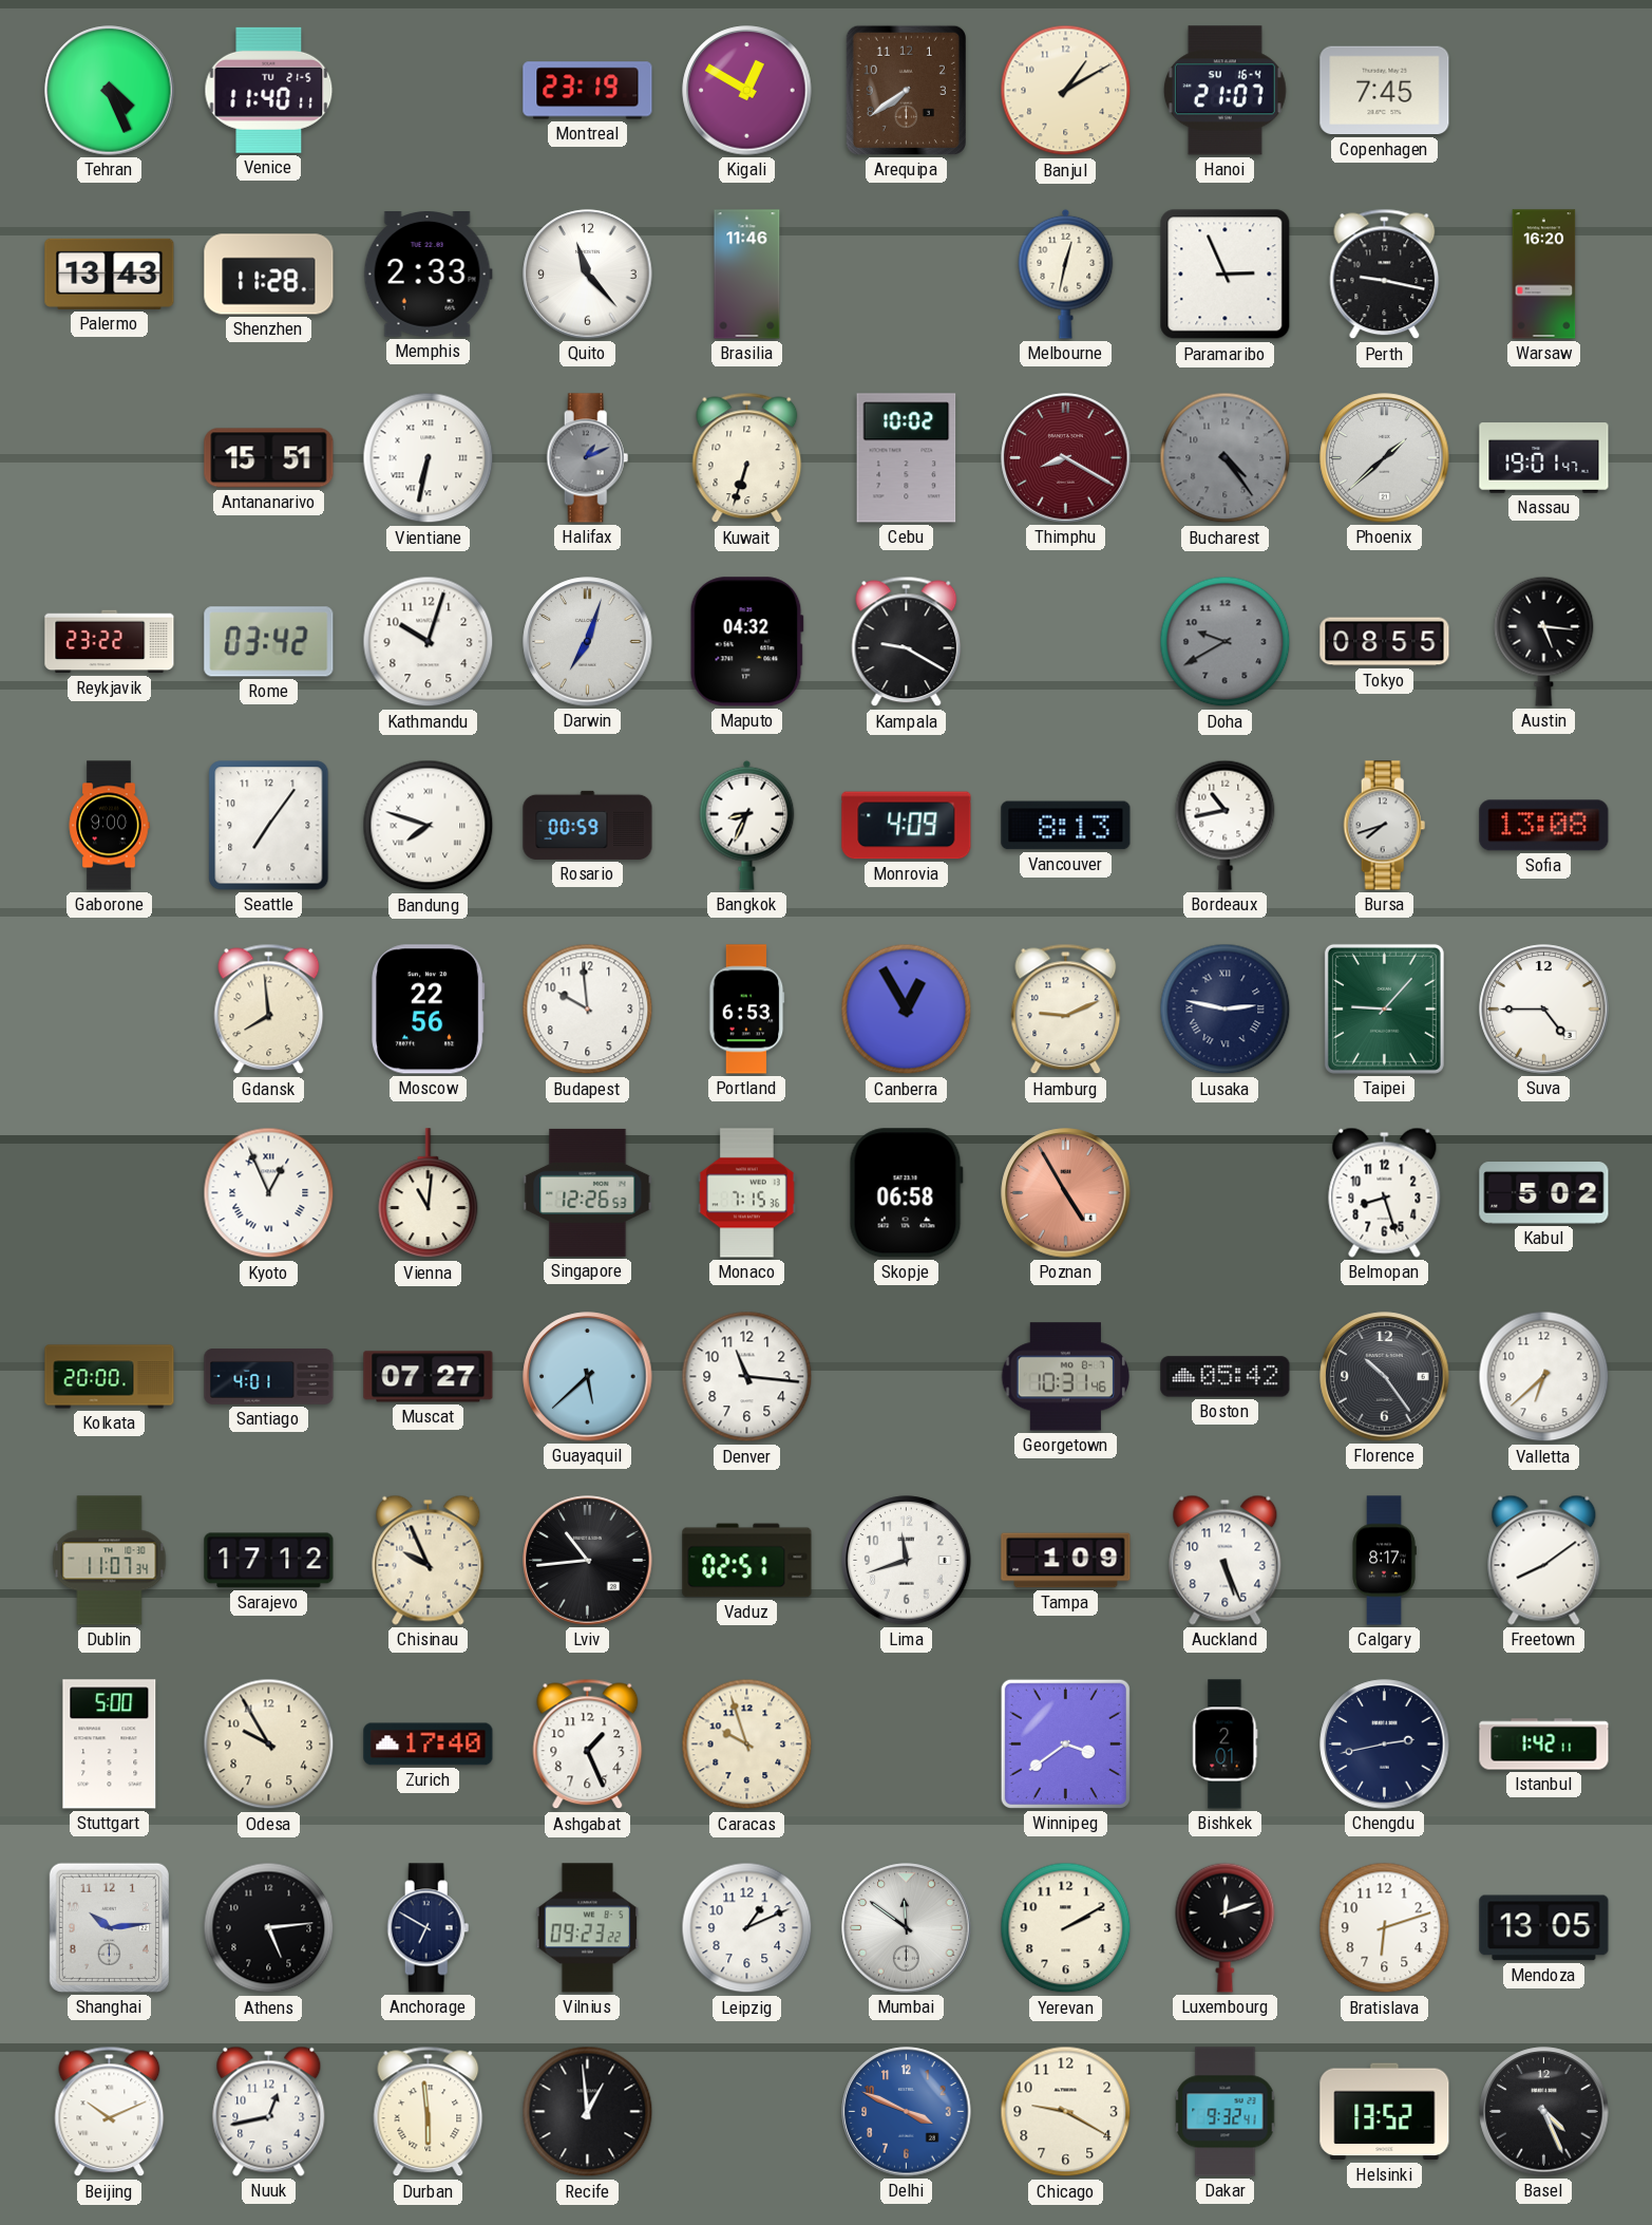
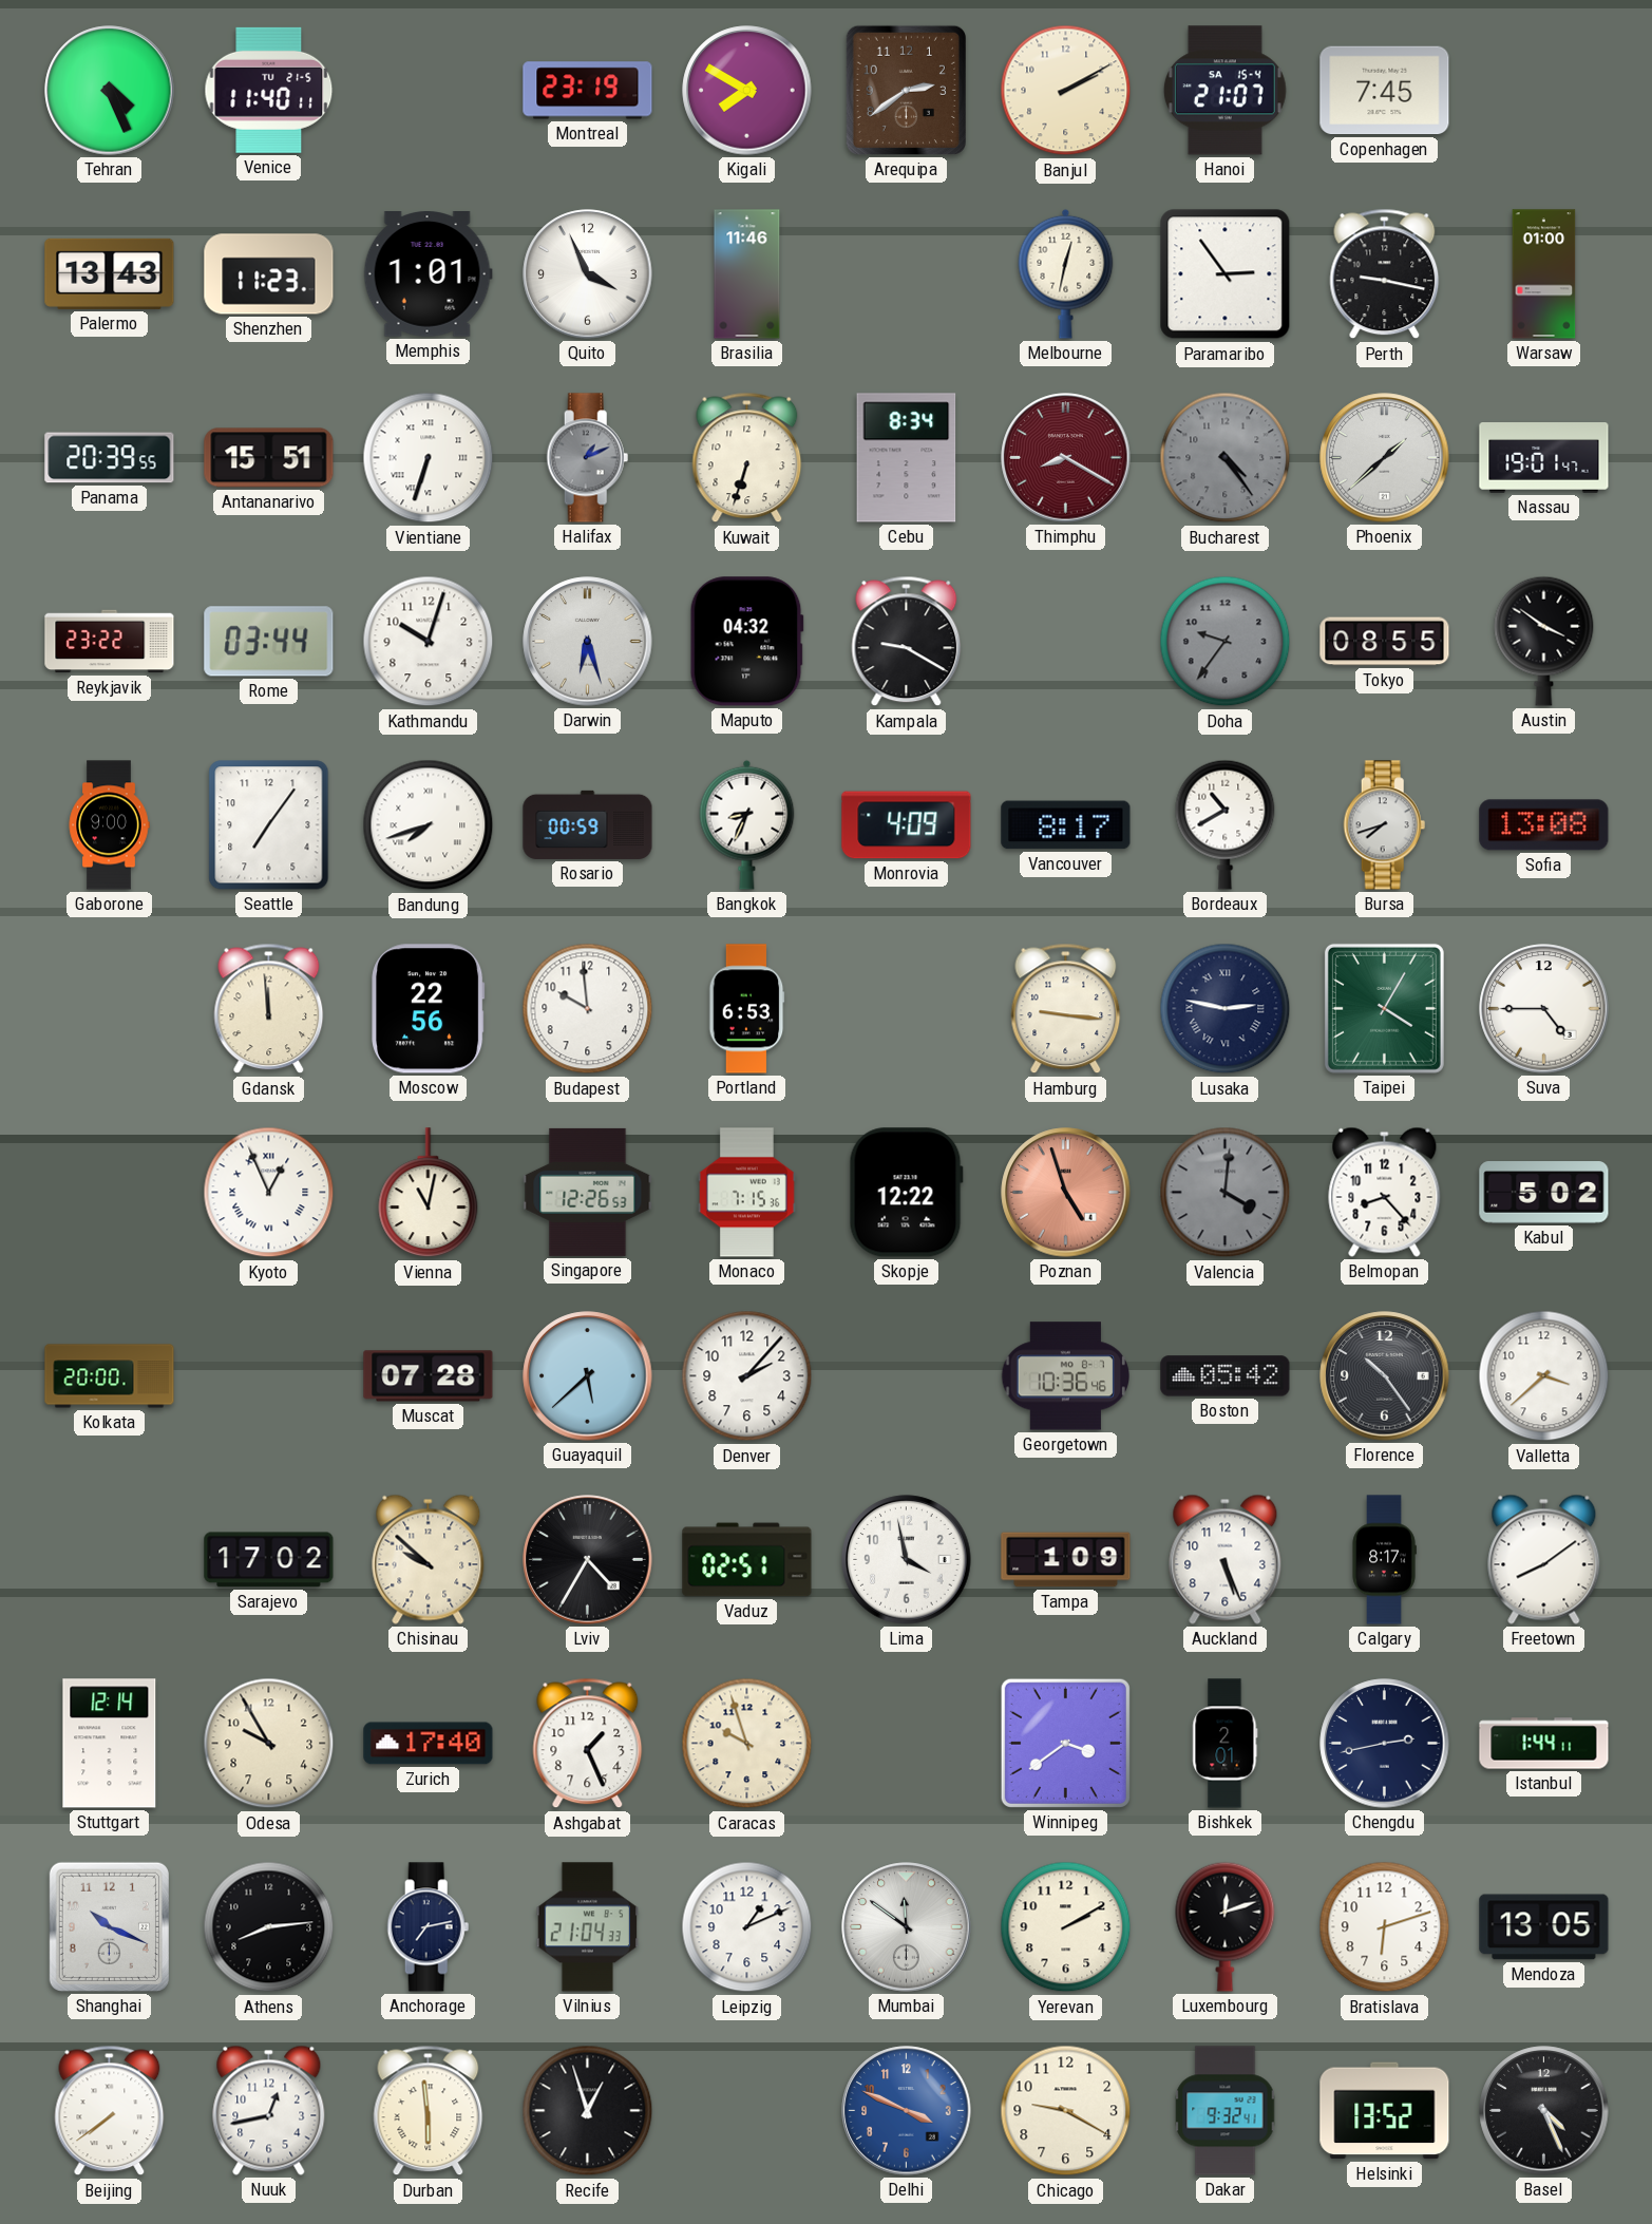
Kigali: 12:50 -> 7:50
Arequipa: 7:39 -> 2:39
Banjul: 1:10 -> 2:10
Hanoi date: SU 16-4 -> SA 15-4
Shenzhen: 11:28 -> 11:23
Memphis: 2:33 -> 1:01
Quito: 11:23 -> 3:56
Paramaribo: 2:56 -> 2:54
Warsaw: 16:20 -> 01:00
Panama: none -> 20:39
Vientiane: 6:32 -> 6:33
Cebu: 10:02 -> 8:34
Rome: 03:42 -> 03:44
Darwin: 7:03 -> 6:27
Doha: 9:40 -> 9:36
Austin: 5:16 -> 3:51
Bandung: 7:48 -> 7:42
Vancouver: 8:13 -> 8:17
Bordeaux: 10:43 -> 10:40
Gdansk: 7:59 -> 11:59
Canberra: 12:55 -> none
Hamburg: 9:11 -> 9:16
Taipei: 9:07 -> 4:05
Vienna: 11:01 -> 11:02
Skopje: 06:58 -> 12:22
Poznan: 4:55 -> 4:57
Valencia: none -> 4:01
Belmopan: 8:27 -> 8:23
Santiago: 4:01 -> none
Muscat: 07:27 -> 07:28
Denver: 11:16 -> 2:07
Georgetown: 10:31 -> 10:36
Valletta: 6:38 -> 3:38
Dublin: 11:07 -> none
Sarajevo: 17:12 -> 17:02
Chisinau: 9:56 -> 9:52
Lviv: 10:44 -> 4:35
Lima: 11:42 -> 3:58
Stuttgart: 5:00 -> 12:14
Istanbul: 1:42 -> 1:44
Shanghai: 10:14 -> 10:19
Athens: 5:14 -> 8:14
Anchorage: 6:50 -> 7:13
Vilnius: 09:23 -> 21:04
Beijing: 10:11 -> 7:39
Recife: 12:59 -> 12:57
